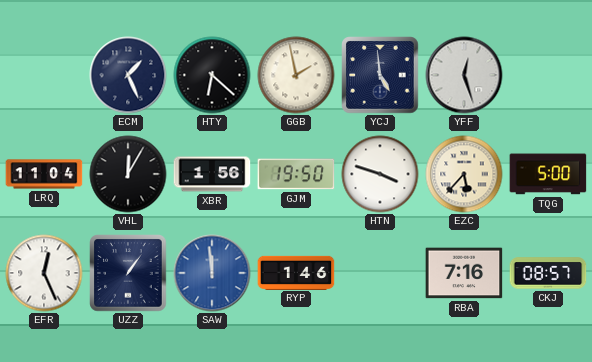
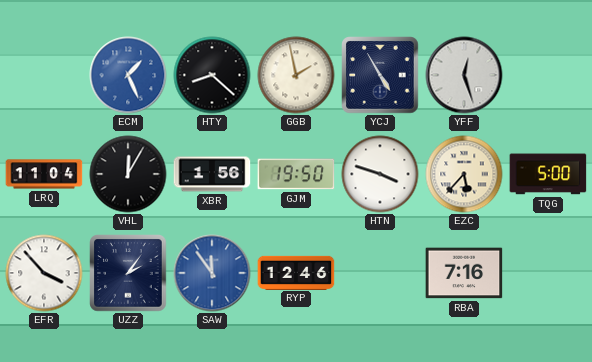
ECM dial: navy -> blue
HTY: 6:22 -> 8:22
YCJ: 4:59 -> 4:55
EFR: 12:26 -> 3:53
UZZ: 1:06 -> 2:06
SAW: 11:59 -> 11:54
RYP: 1:46 -> 12:46
CKJ: 08:57 -> none
